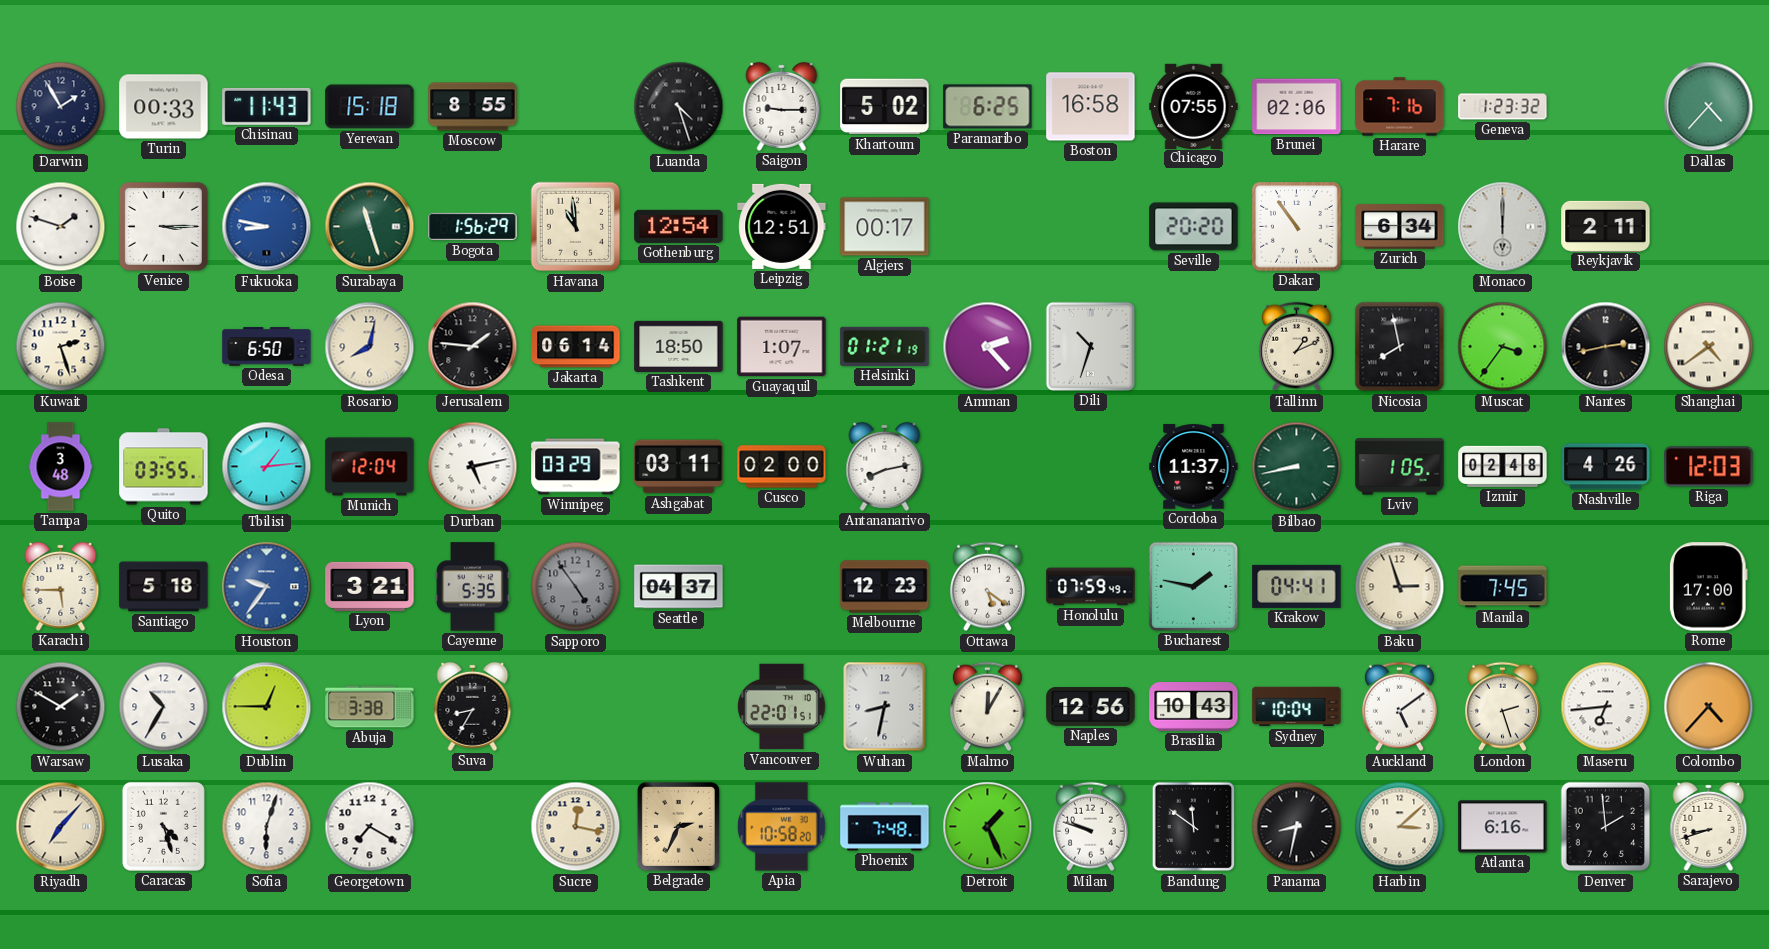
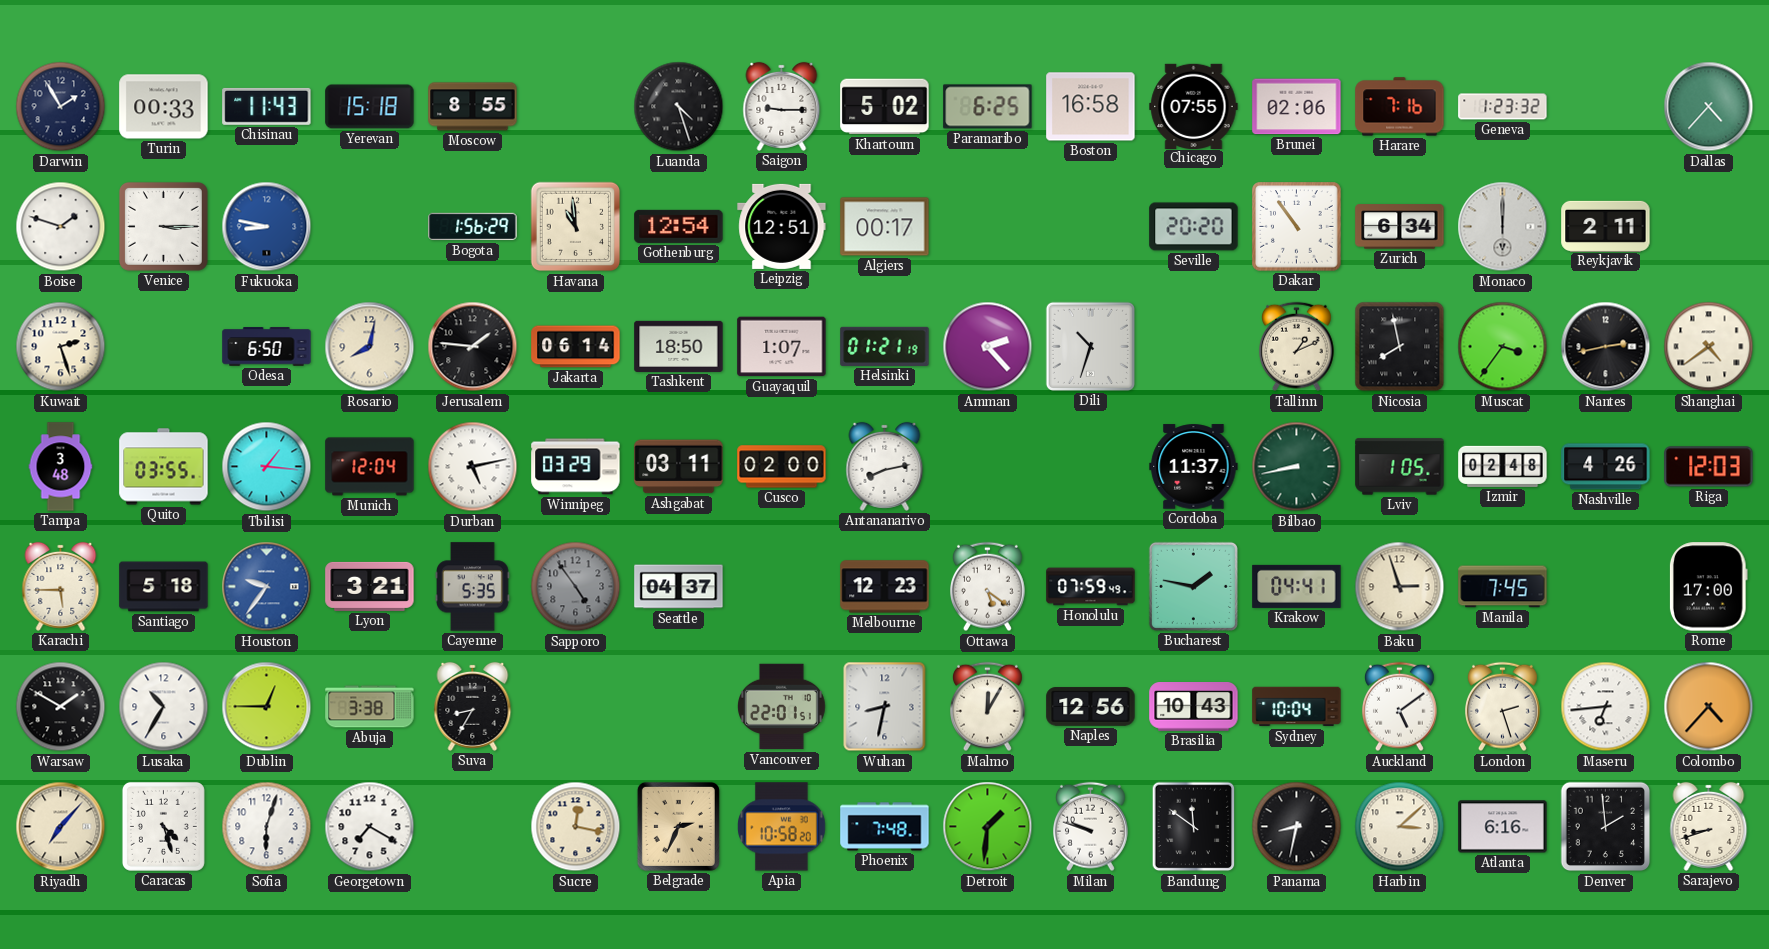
Surabaya: 11:27 -> none
Tbilisi: 1:14 -> 1:16
Detroit: 1:26 -> 1:31
